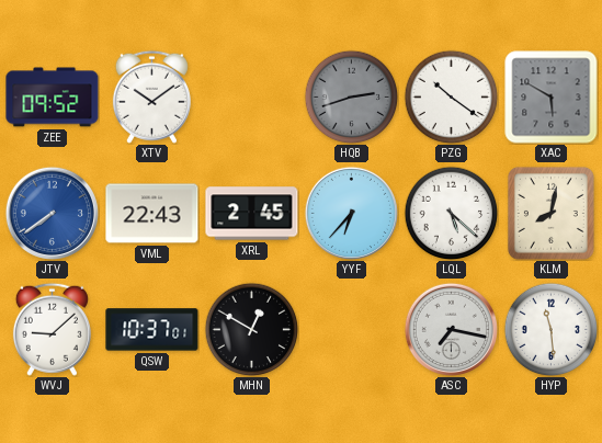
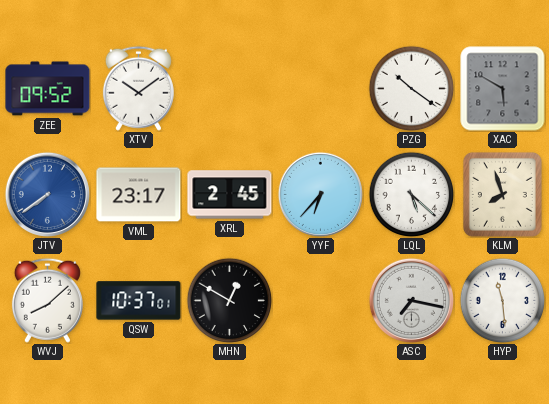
HQB: 2:42 -> none
VML: 22:43 -> 23:17
KLM: 8:02 -> 7:57
WVJ: 9:08 -> 8:08
